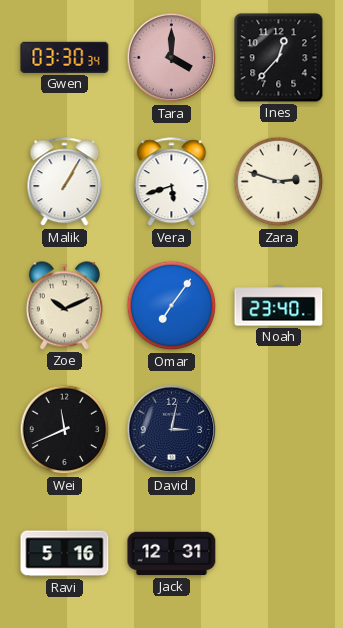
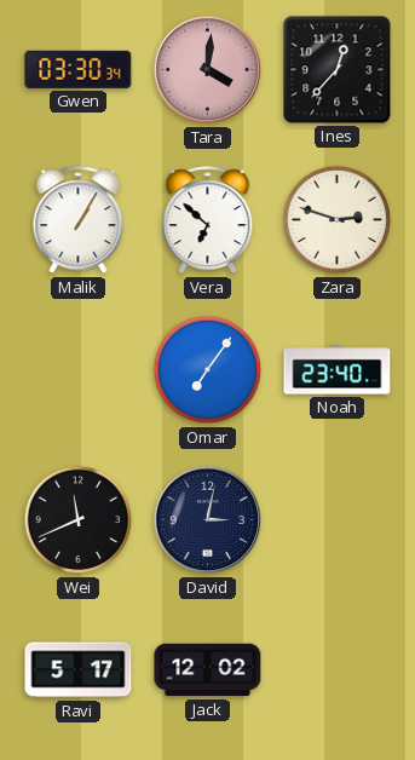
Tara: 4:00 -> 4:01
Vera: 5:42 -> 6:52
Zoe: 10:11 -> none
Ravi: 5:16 -> 5:17
Jack: 12:31 -> 12:02
